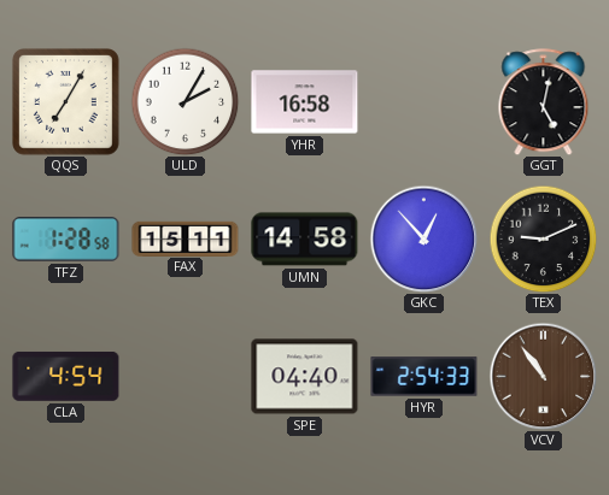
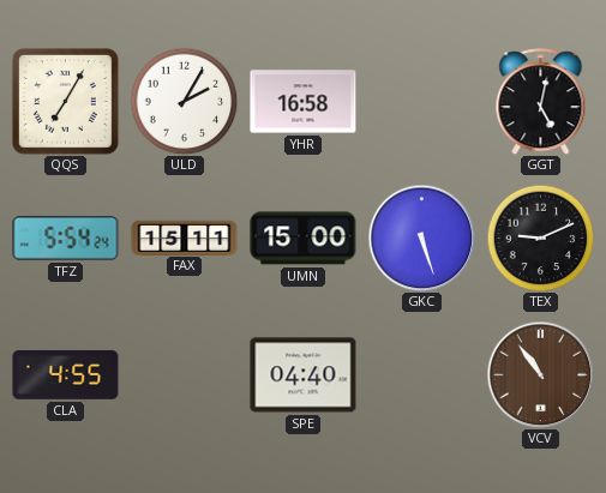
TFZ: 1:28 -> 5:54
UMN: 14:58 -> 15:00
GKC: 12:53 -> 5:27
CLA: 4:54 -> 4:55
HYR: 2:54 -> none
